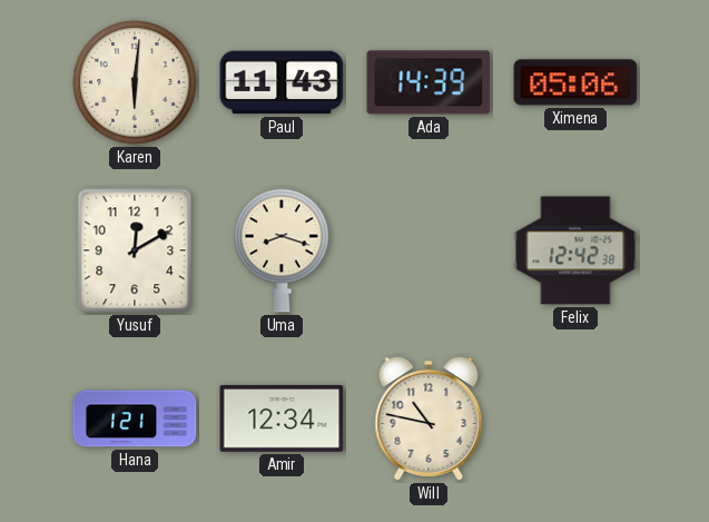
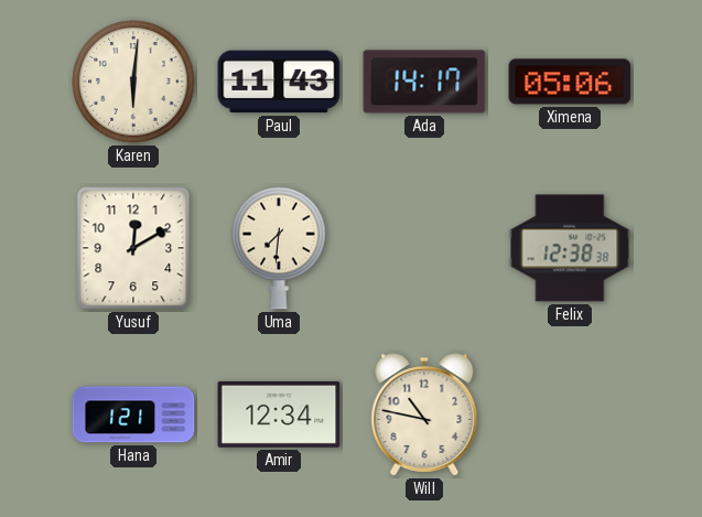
Ada: 14:39 -> 14:17
Uma: 8:18 -> 7:31
Felix: 12:42 -> 12:38
